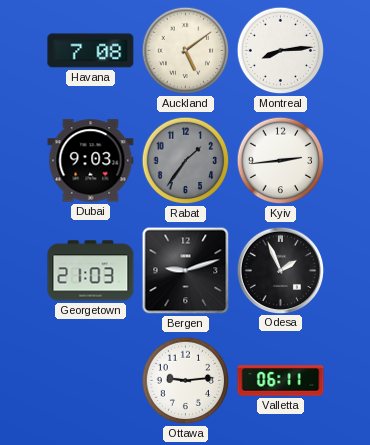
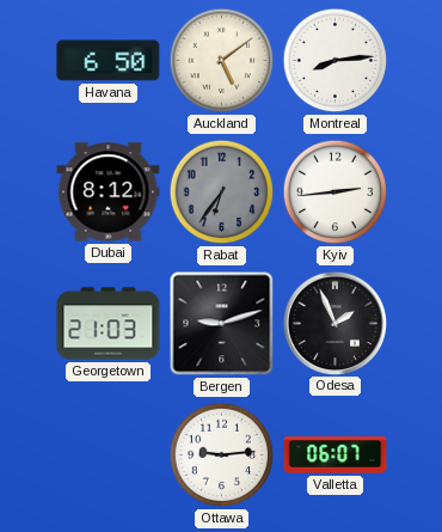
Havana: 7:08 -> 6:50
Dubai: 9:03 -> 8:12
Rabat: 1:36 -> 6:36
Valletta: 06:11 -> 06:07
